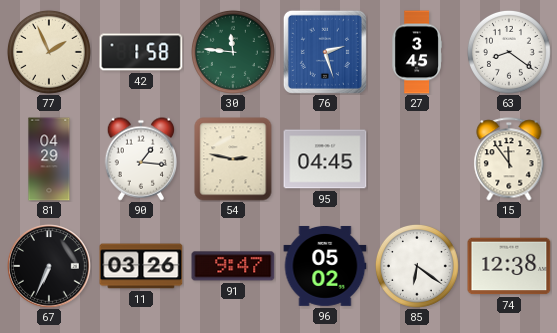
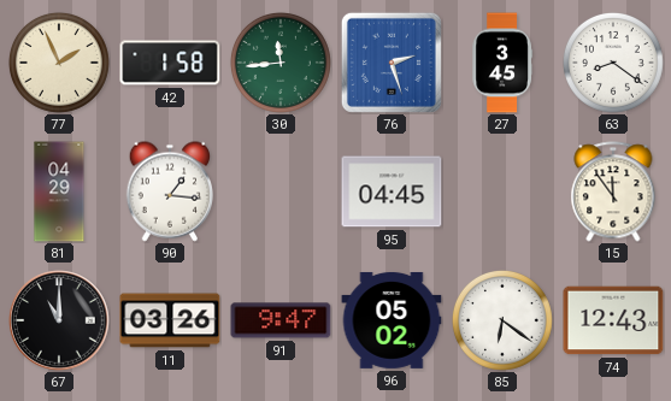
30: 11:46 -> 11:44
54: 2:47 -> none
67: 6:34 -> 11:00
74: 12:38 -> 12:43
